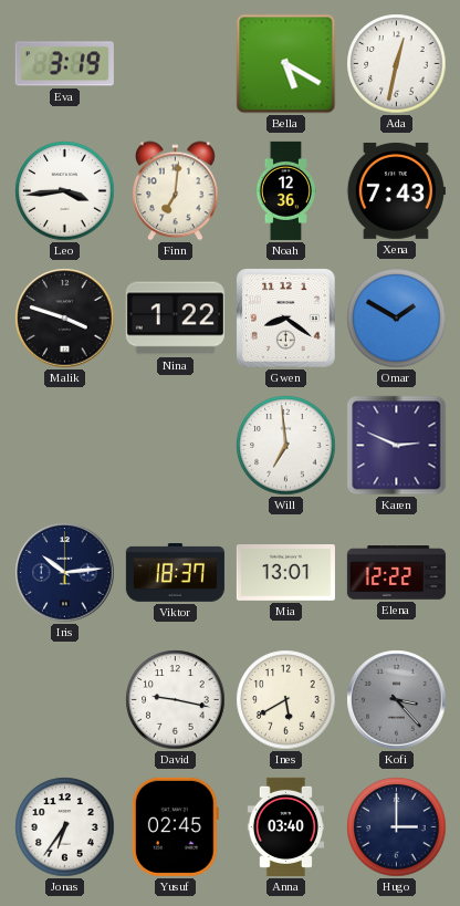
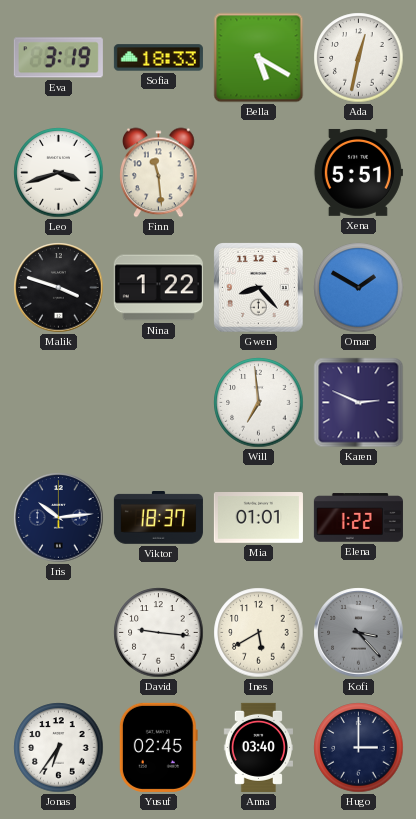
Sofia: none -> 18:33
Leo: 3:44 -> 3:42
Finn: 7:01 -> 11:29
Noah: 12:36 -> none
Xena: 7:43 -> 5:51
Gwen: 8:21 -> 8:23
Mia: 13:01 -> 01:01
Elena: 12:22 -> 1:22
David: 9:17 -> 9:16
